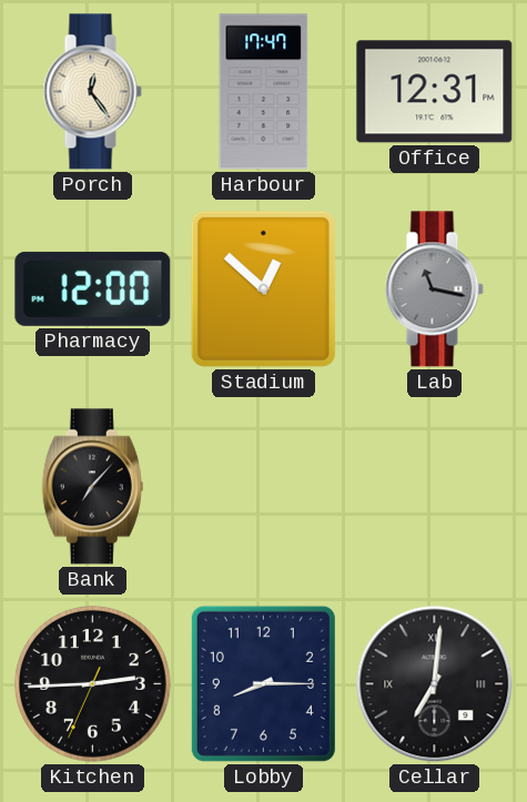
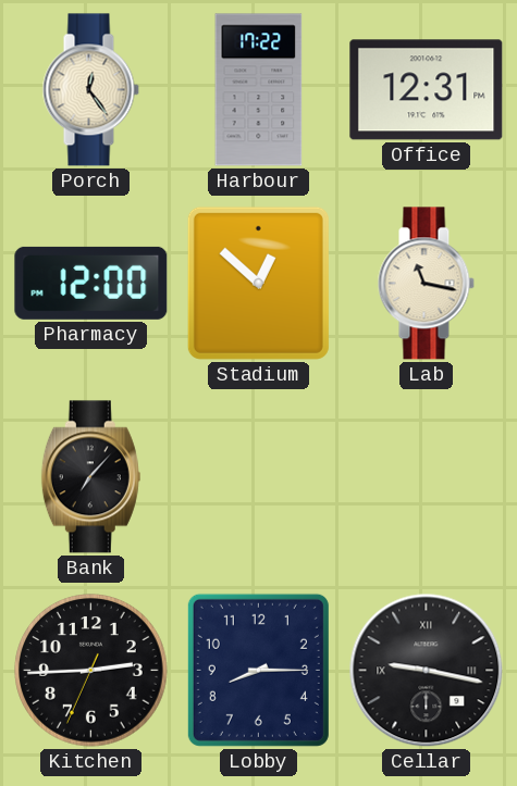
Harbour: 17:47 -> 17:22
Lab dial: grey -> cream
Cellar: 7:01 -> 9:17
